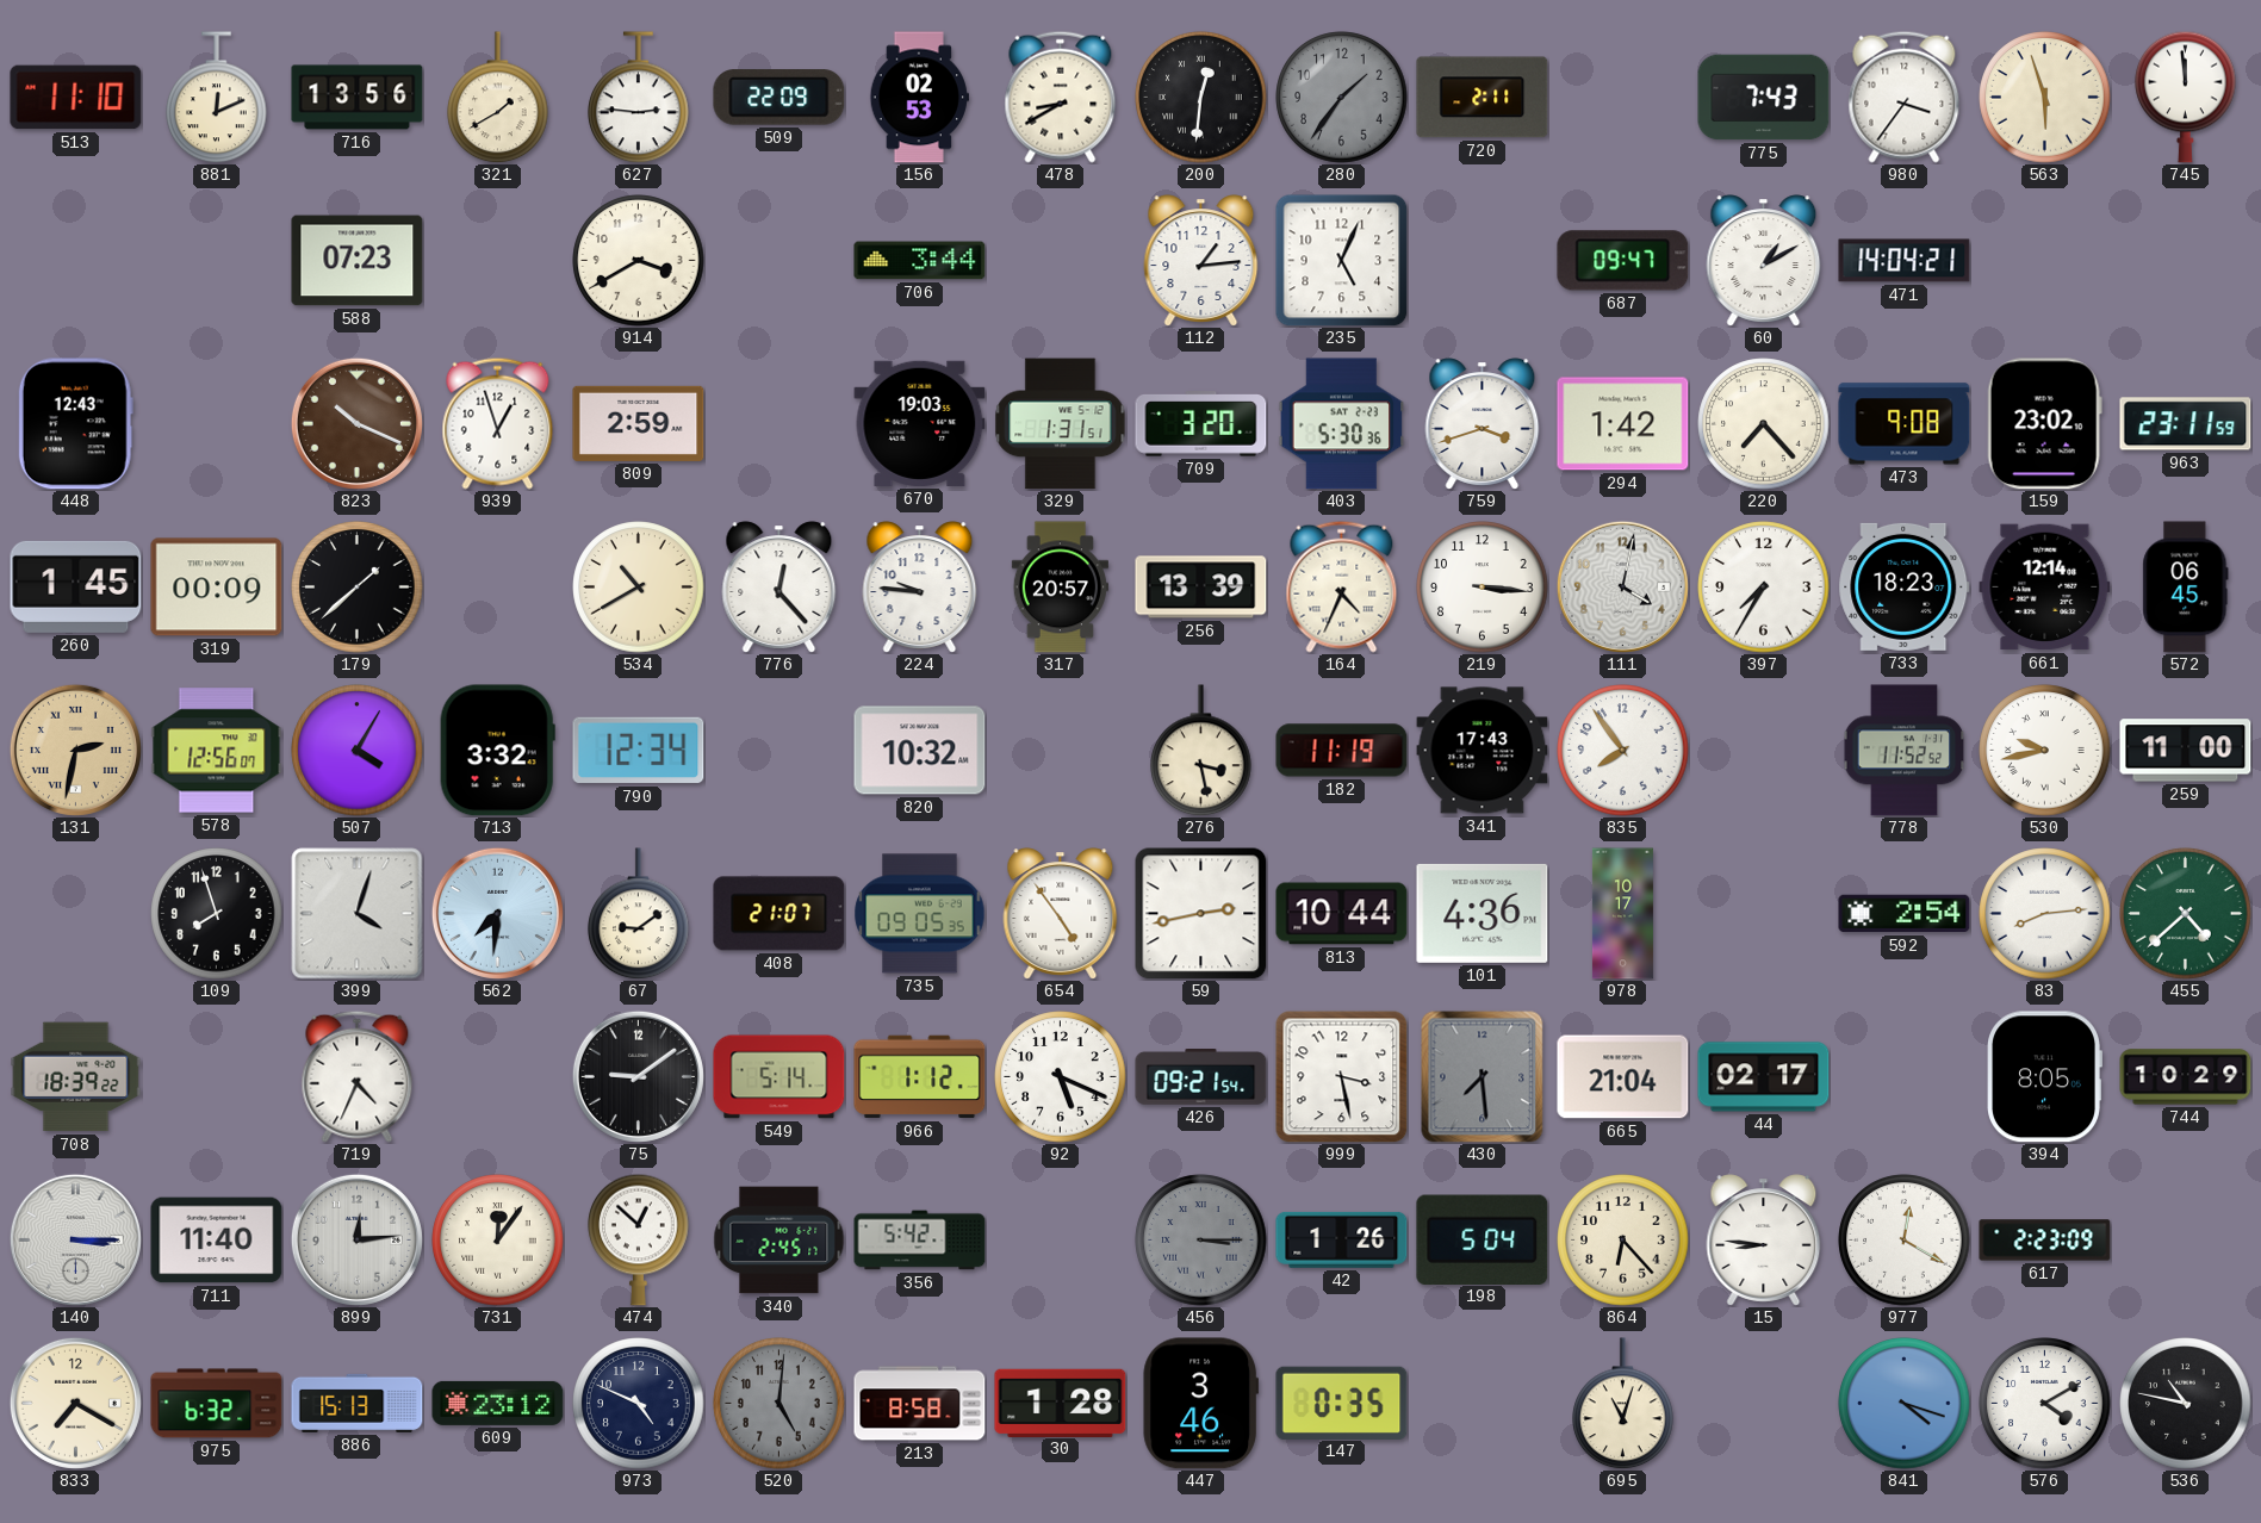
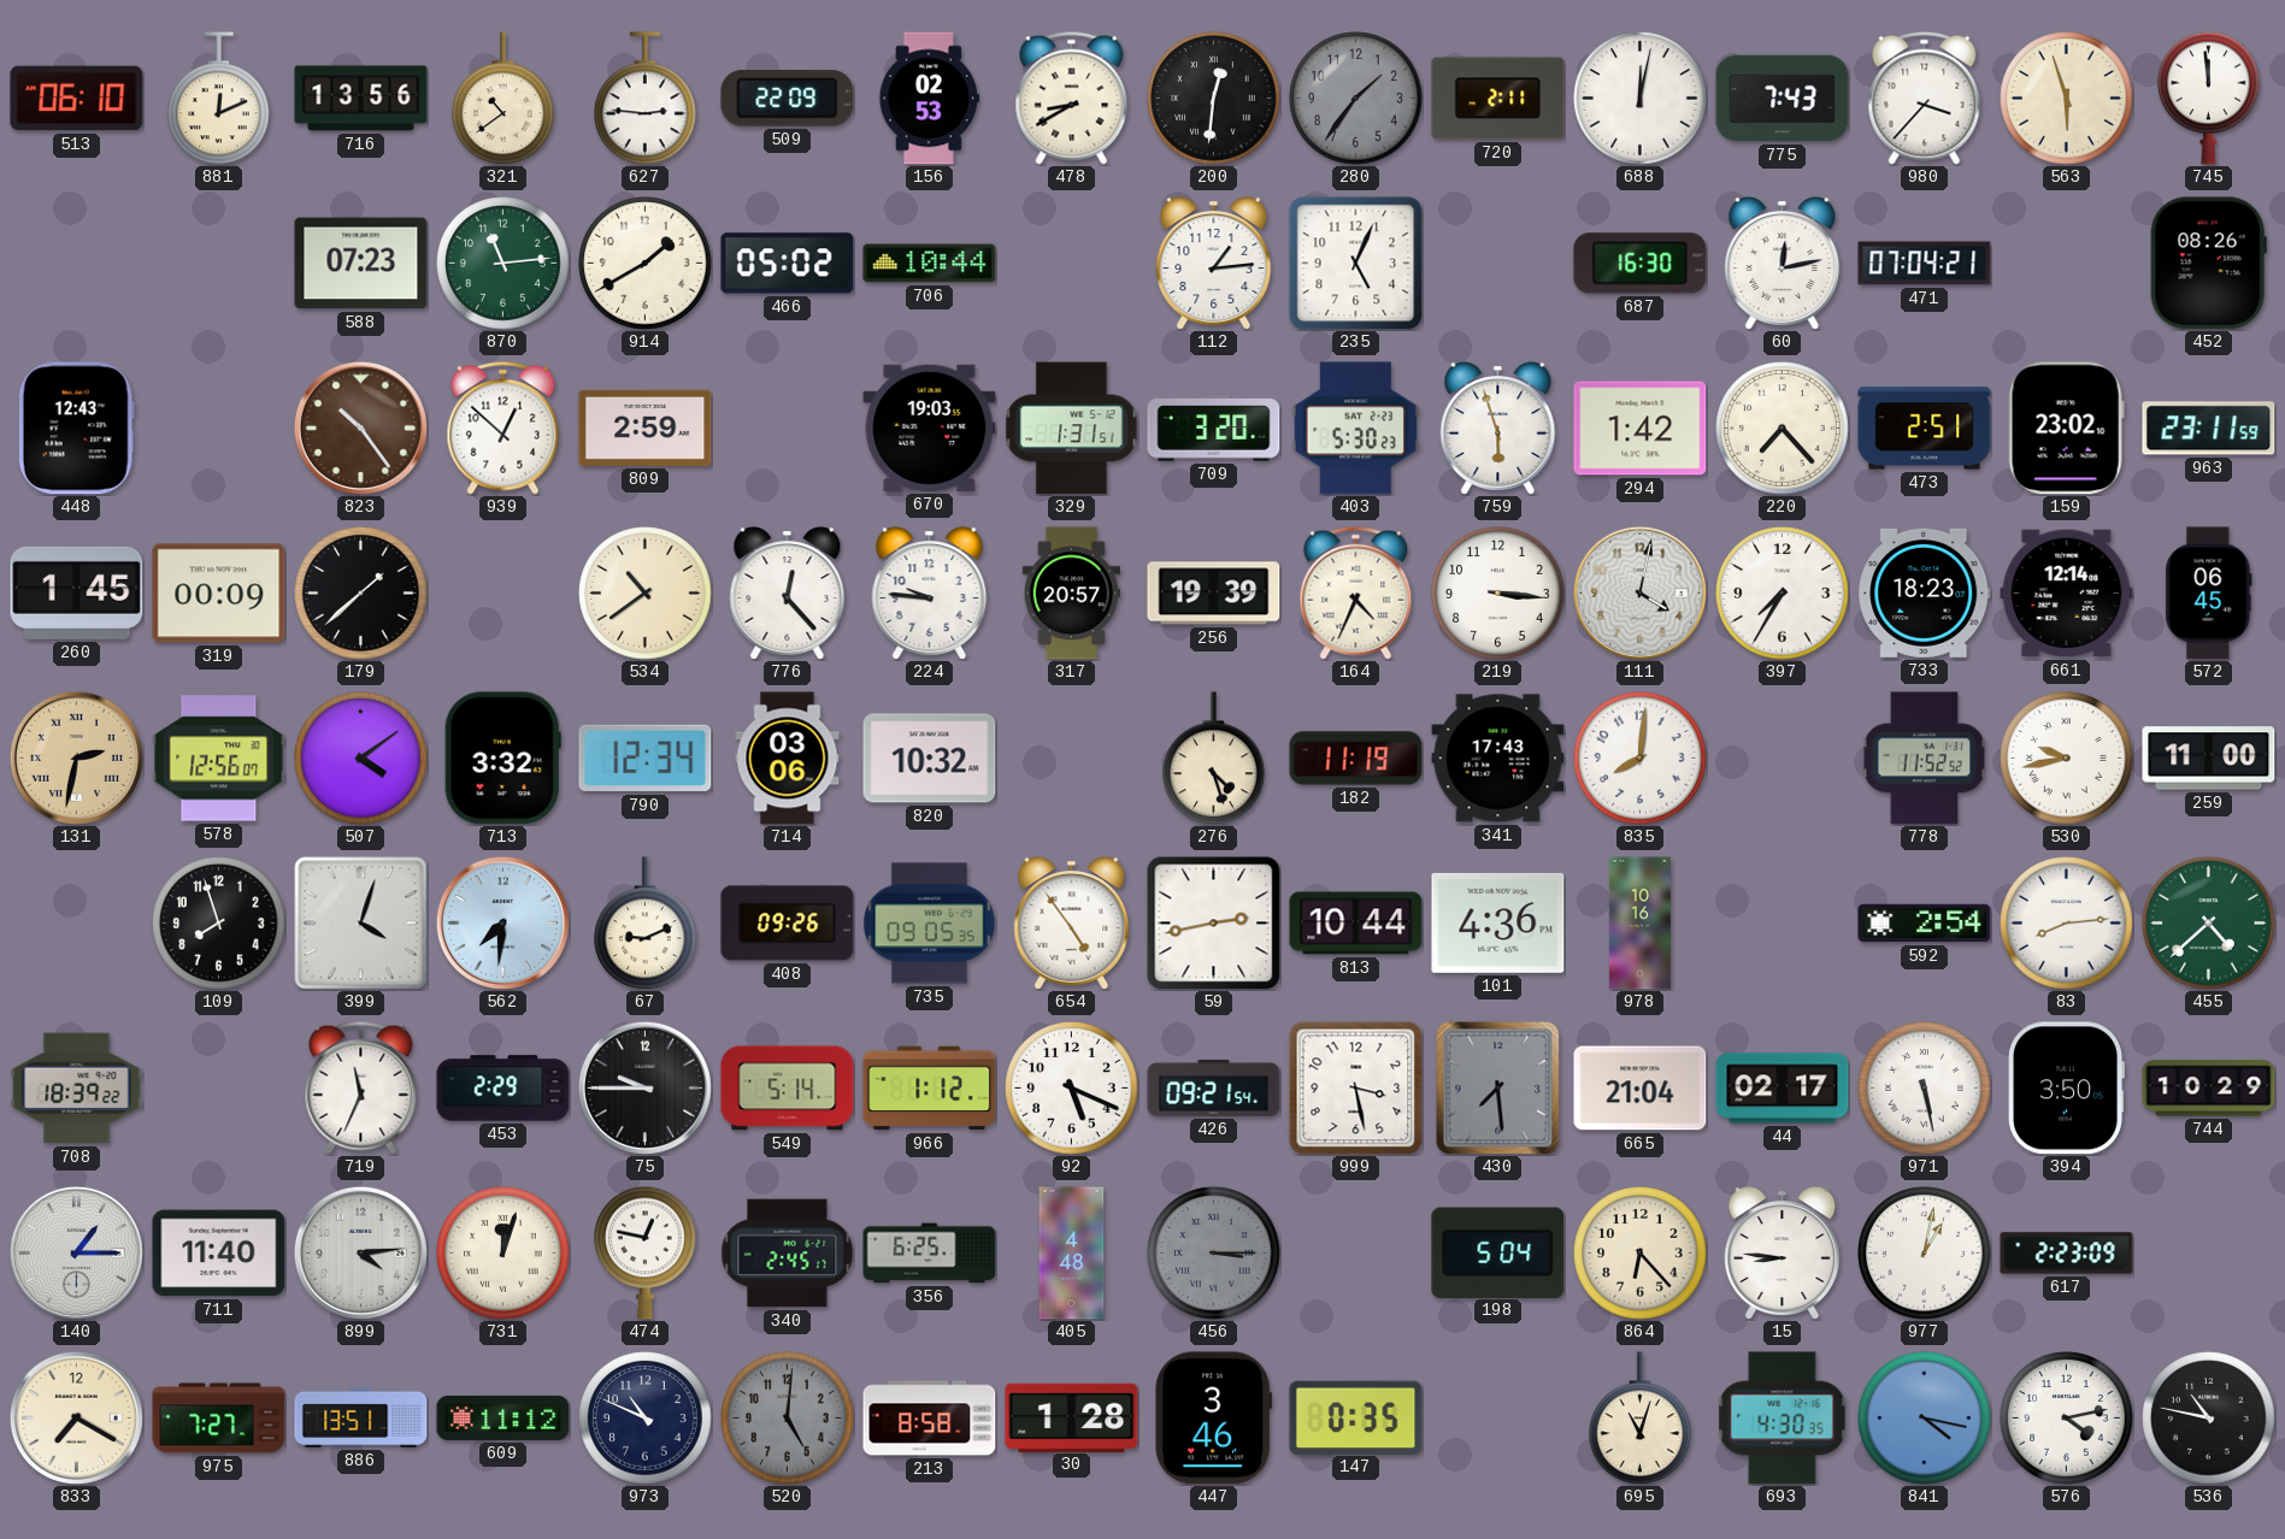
513: 11:10 -> 06:10
321: 1:40 -> 10:39
688: none -> 12:02
980: 3:36 -> 3:37
870: none -> 11:14
914: 3:40 -> 1:40
466: none -> 05:02
706: 3:44 -> 10:44
687: 09:47 -> 16:30
60: 1:10 -> 12:13
471: 14:04 -> 07:04
452: none -> 08:26
823: 10:19 -> 10:24
939: 12:57 -> 12:52
403: 5:30:36 -> 5:30:23
759: 3:42 -> 5:57
473: 9:08 -> 2:51
534: 10:40 -> 10:39
256: 13:39 -> 19:39
507: 4:05 -> 4:09
714: none -> 03:06
276: 3:28 -> 4:27
835: 7:54 -> 8:01
67: 9:09 -> 9:11
408: 21:07 -> 09:26
978: 10:17 -> 10:16
719: 4:34 -> 11:34
453: none -> 2:29
75: 9:09 -> 9:45
971: none -> 5:28
394: 8:05 -> 3:50
140: 3:15 -> 1:15
899: 12:14 -> 4:14
731: 12:06 -> 12:03
474: 12:52 -> 12:47
356: 5:42 -> 6:25
405: none -> 4:48
42: 1:26 -> none
977: 12:20 -> 1:02
975: 6:32 -> 7:27
886: 15:13 -> 13:51
609: 23:12 -> 11:12
973: 4:49 -> 10:49
693: none -> 4:30
841: 4:18 -> 4:17
576: 4:10 -> 4:13
